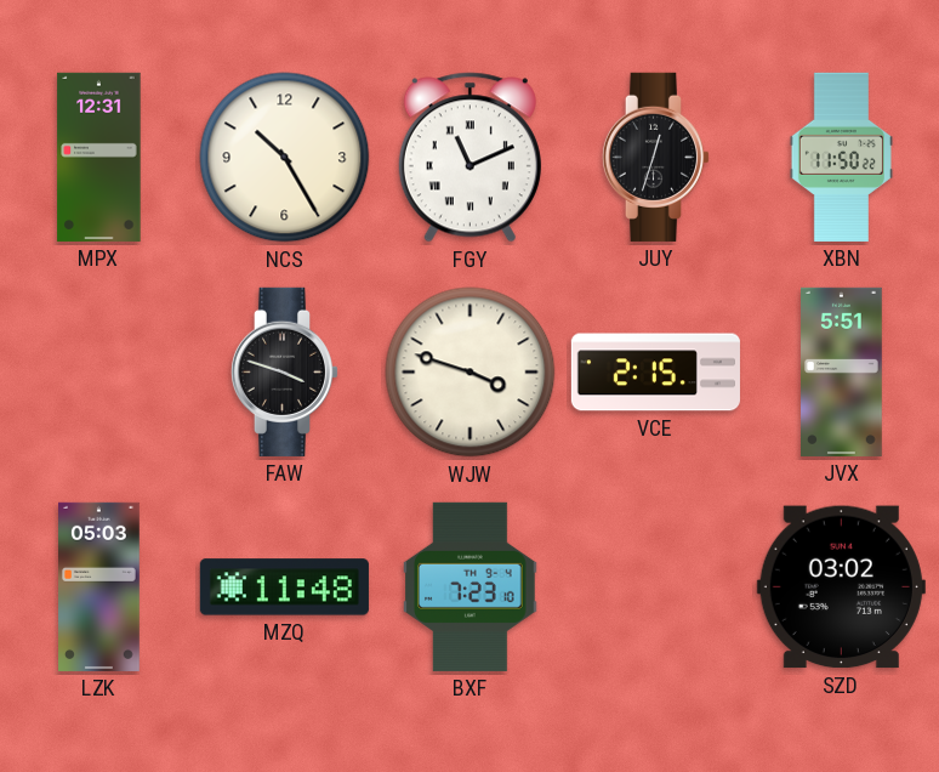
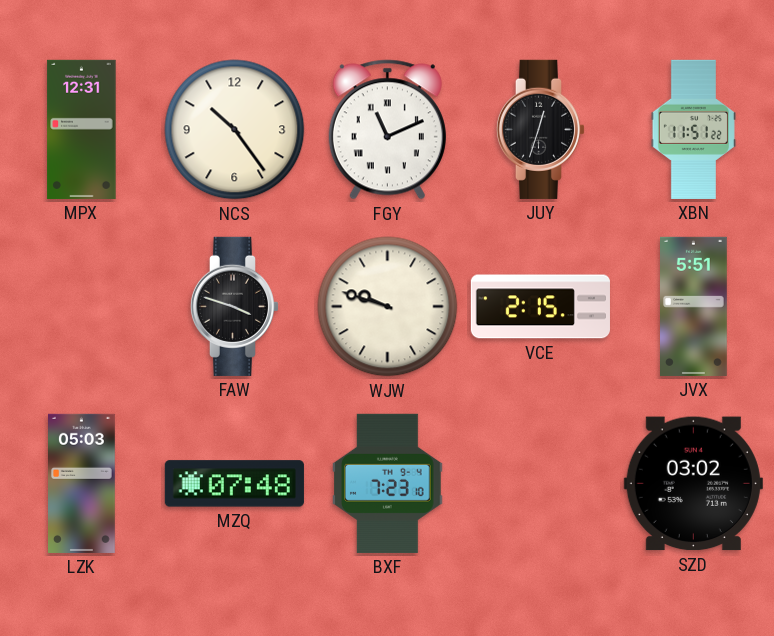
NCS: 10:25 -> 10:24
XBN: 11:50 -> 11:51
WJW: 3:48 -> 9:48
MZQ: 11:48 -> 07:48
